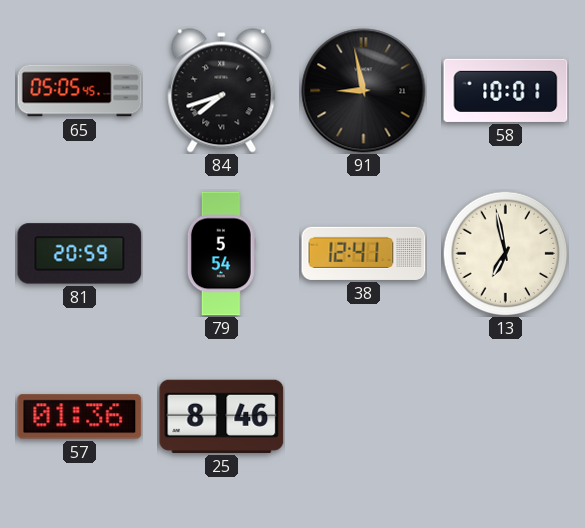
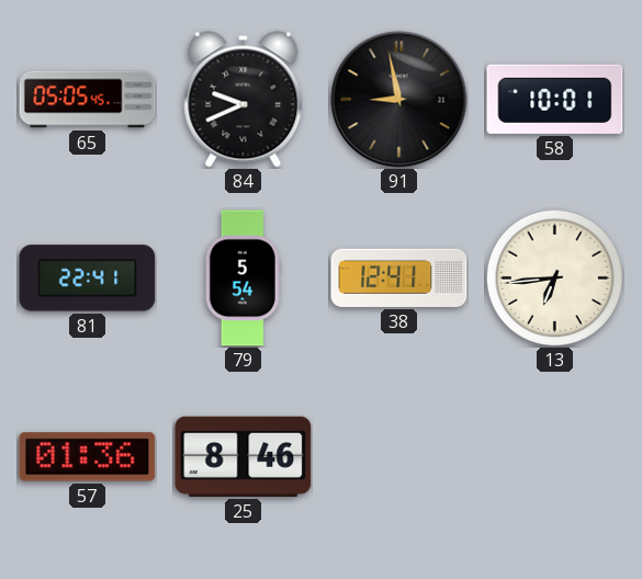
84: 7:42 -> 9:41
81: 20:59 -> 22:41
13: 6:58 -> 6:44
